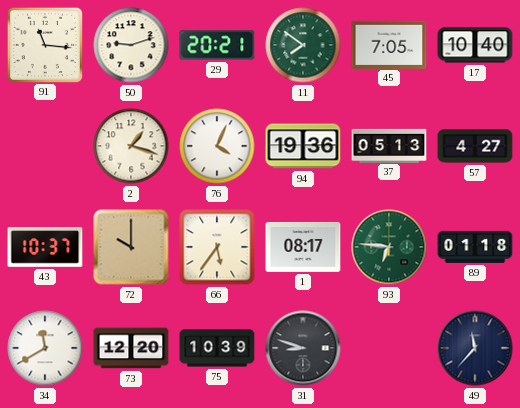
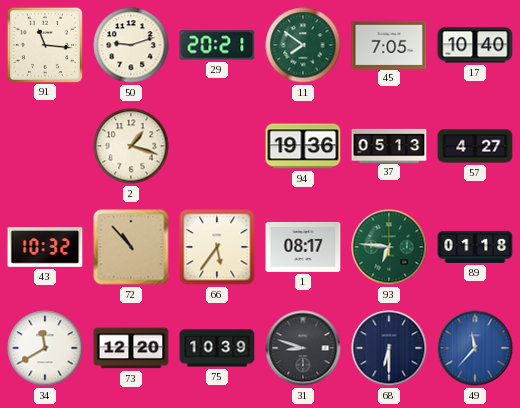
76: 4:04 -> none
43: 10:37 -> 10:32
72: 10:00 -> 10:53
68: none -> 6:30
49 dial: navy -> blue
